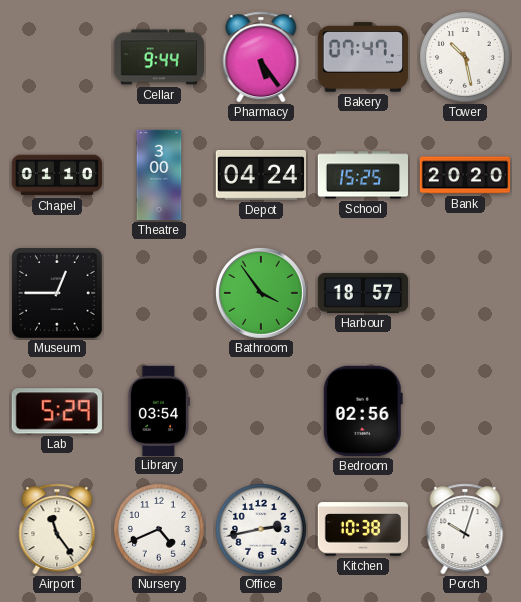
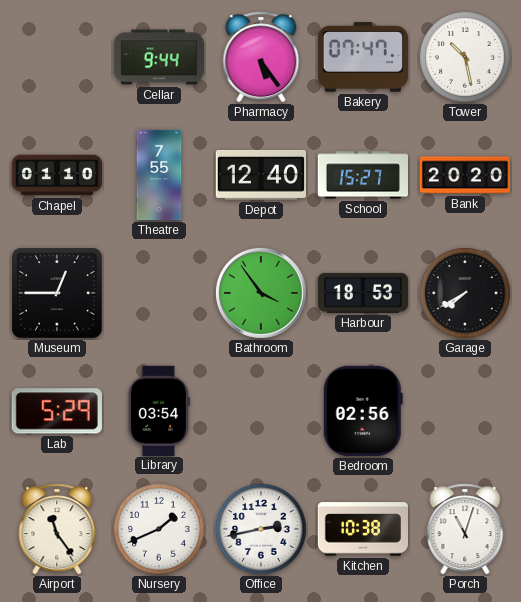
Theatre: 3:00 -> 7:55
Depot: 04:24 -> 12:40
School: 15:25 -> 15:27
Harbour: 18:57 -> 18:53
Garage: none -> 7:40
Nursery: 4:41 -> 1:41
Porch: 10:03 -> 11:03
